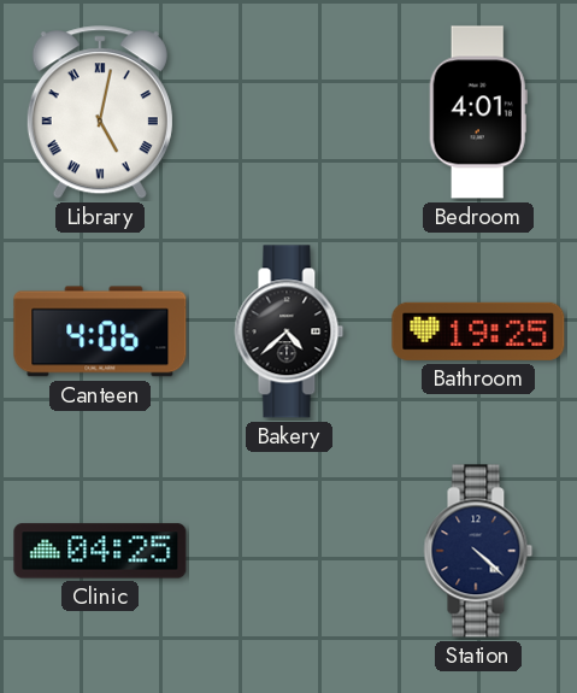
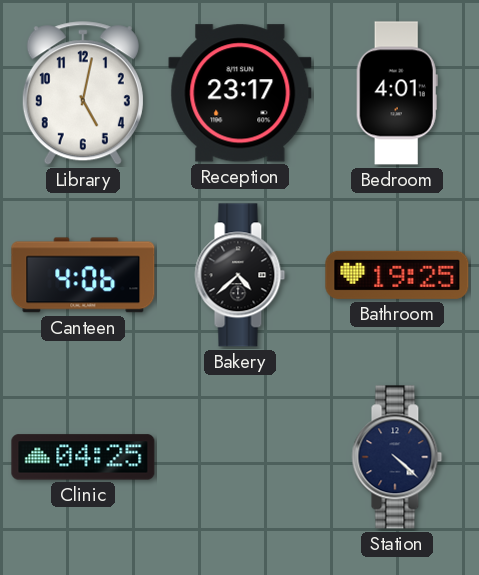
Library numerals: Roman -> Arabic
Reception: none -> 23:17
